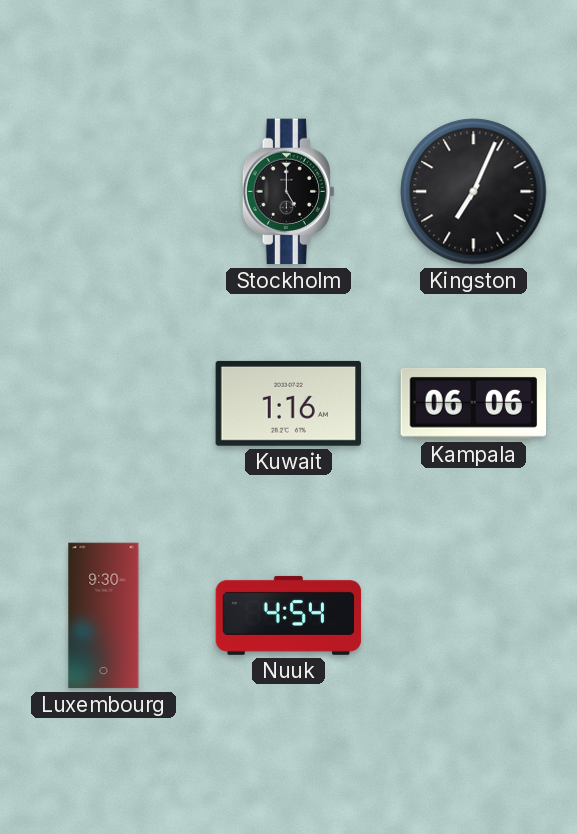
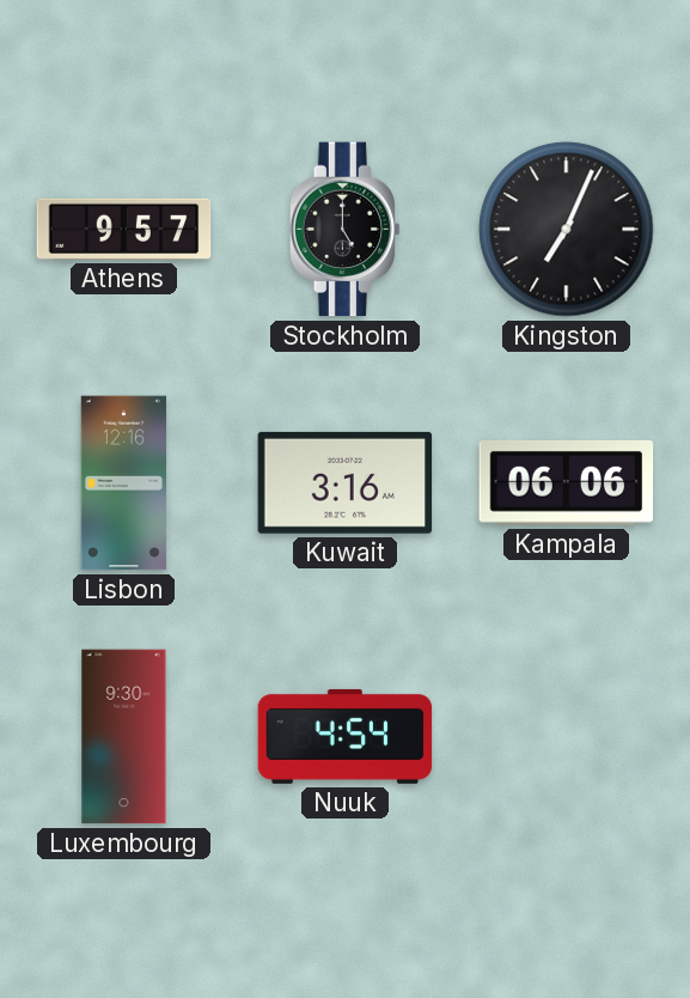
Athens: none -> 9:57
Lisbon: none -> 12:16
Kuwait: 1:16 -> 3:16
